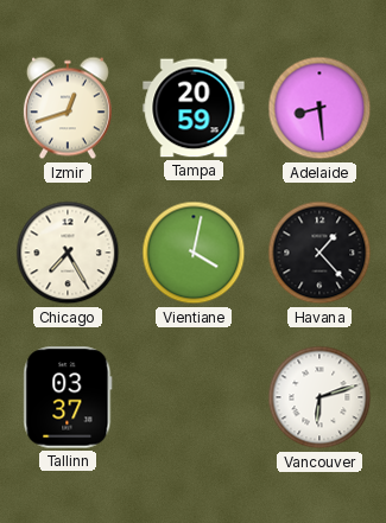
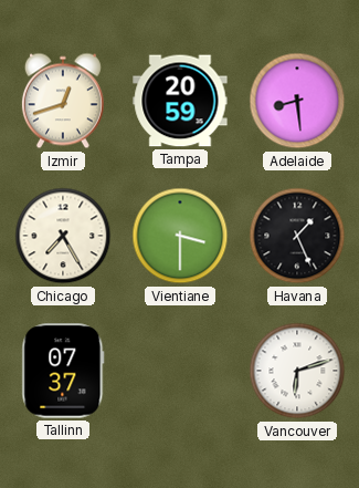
Vientiane: 4:02 -> 3:30
Havana: 1:23 -> 1:26
Tallinn: 03:37 -> 07:37
